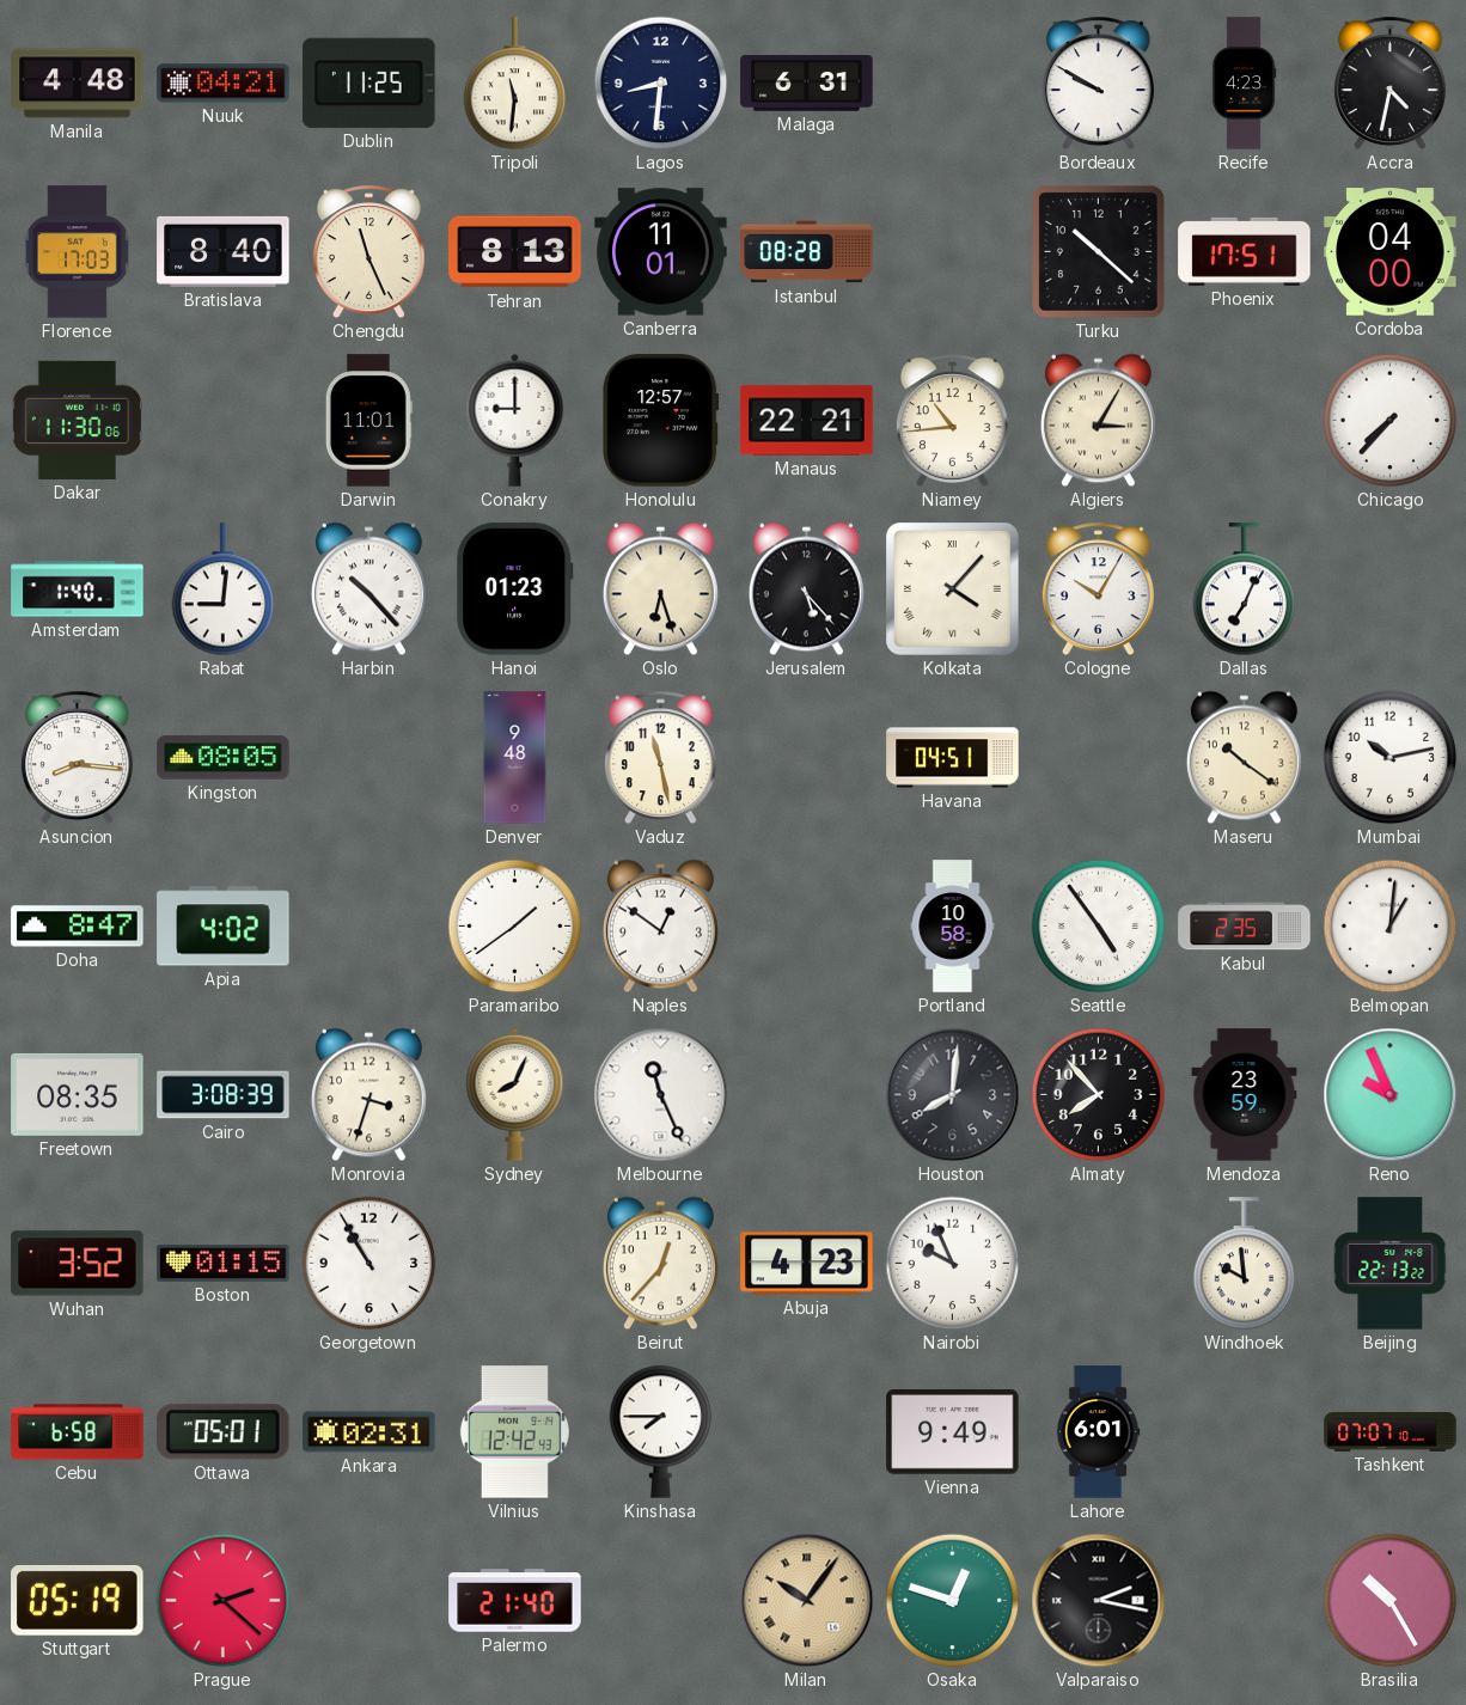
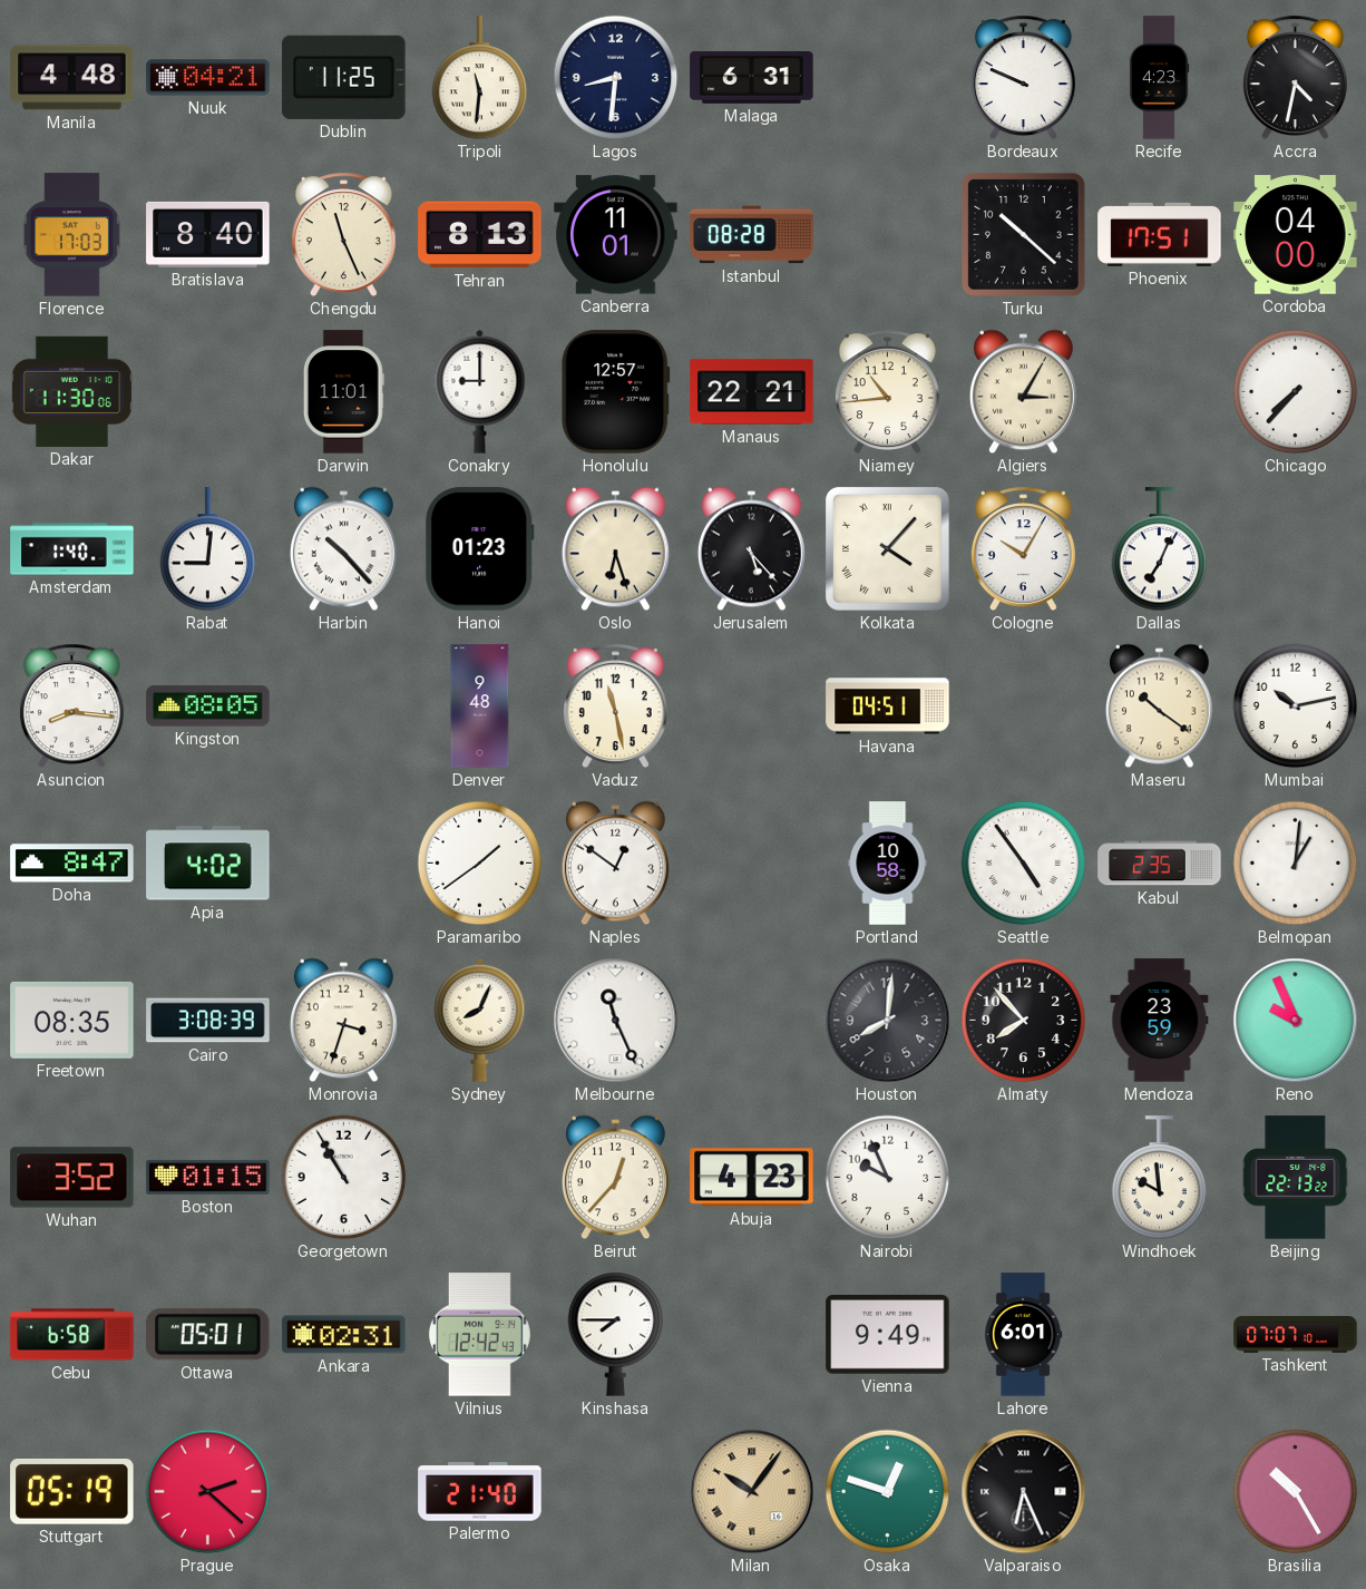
Bordeaux: 9:50 -> 9:49
Valparaiso: 2:17 -> 6:26
